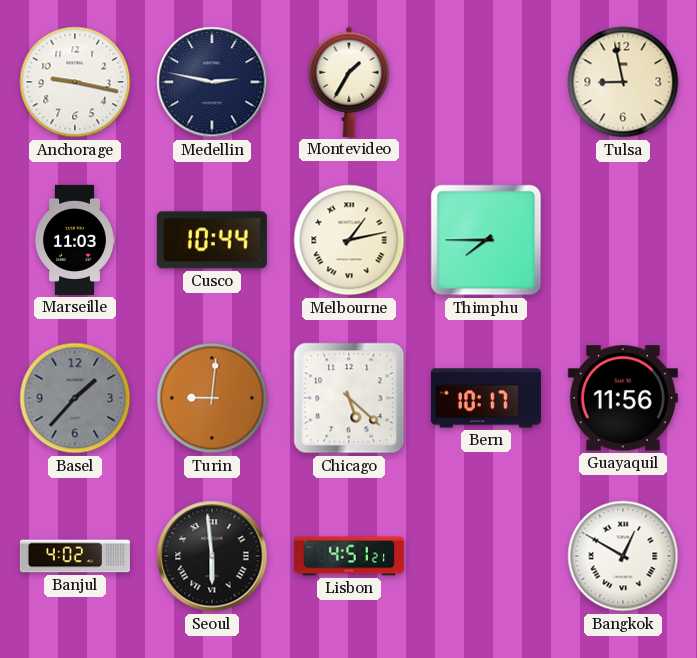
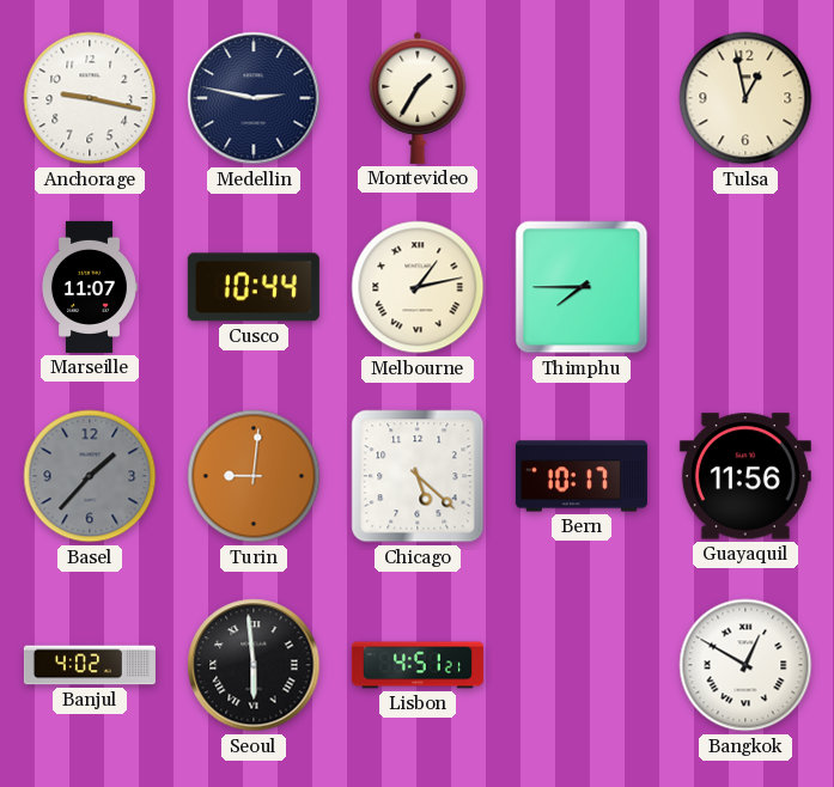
Tulsa: 8:58 -> 12:58
Marseille: 11:03 -> 11:07
